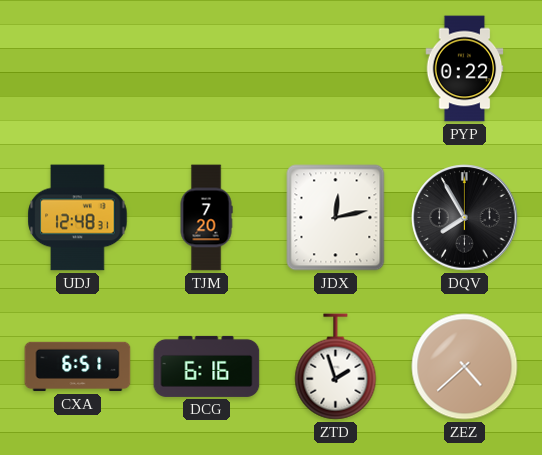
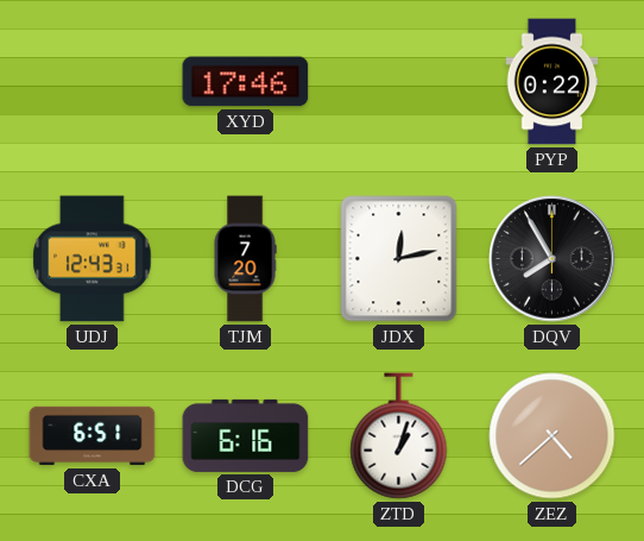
XYD: none -> 17:46
UDJ: 12:48 -> 12:43
ZTD: 1:57 -> 1:03
